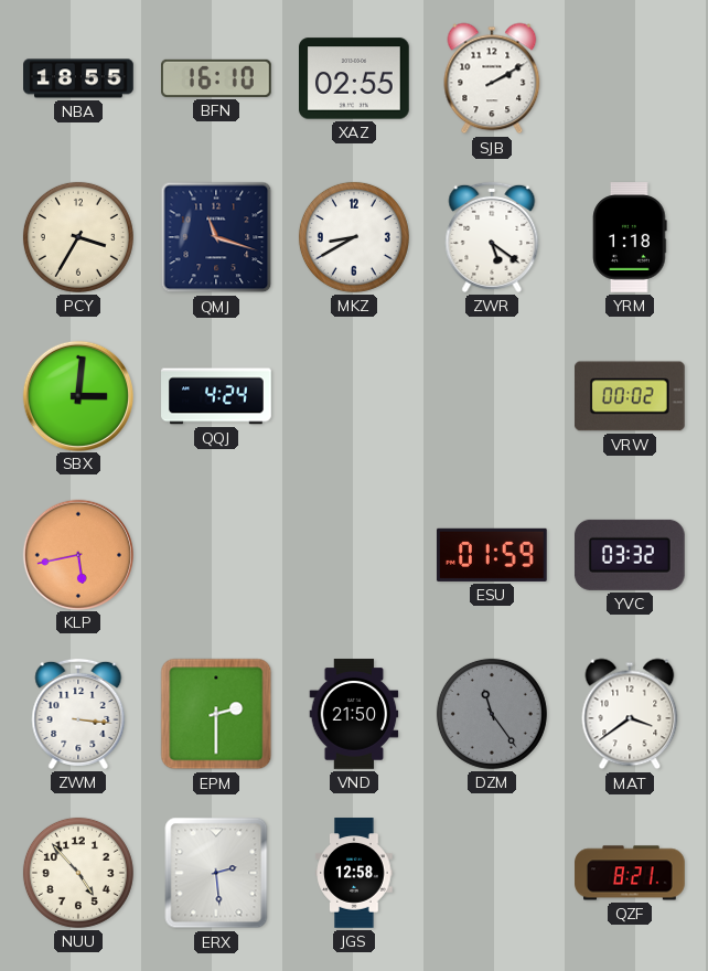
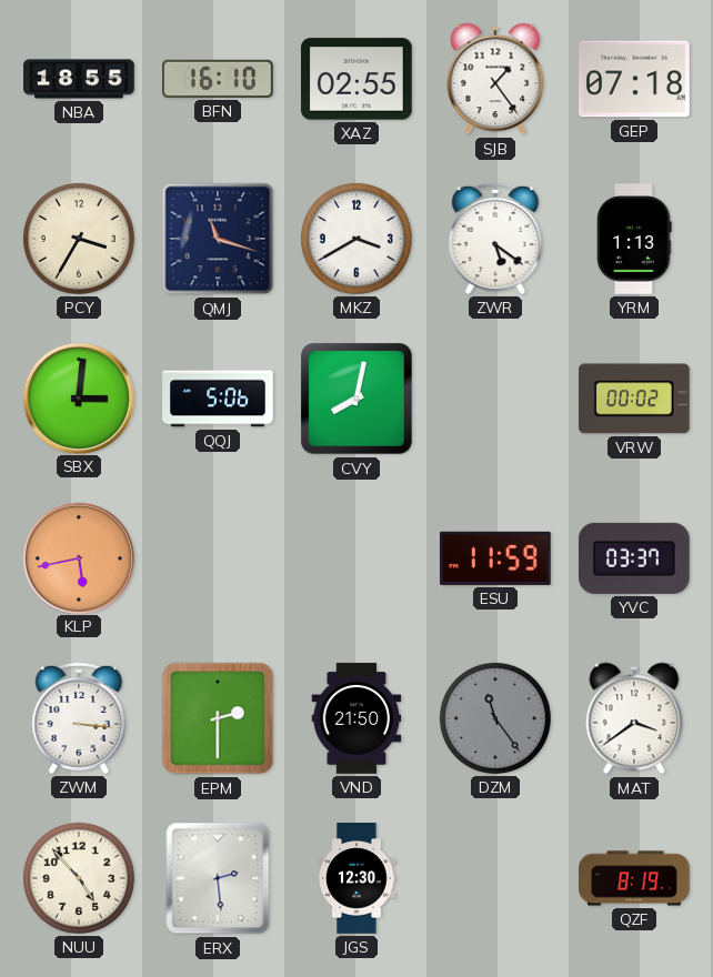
SJB: 2:10 -> 1:24
GEP: none -> 07:18
MKZ: 8:40 -> 3:40
YRM: 1:18 -> 1:13
QQJ: 4:24 -> 5:06
CVY: none -> 8:02
ESU: 01:59 -> 11:59
YVC: 03:32 -> 03:37
JGS: 12:58 -> 12:30
QZF: 8:21 -> 8:19
